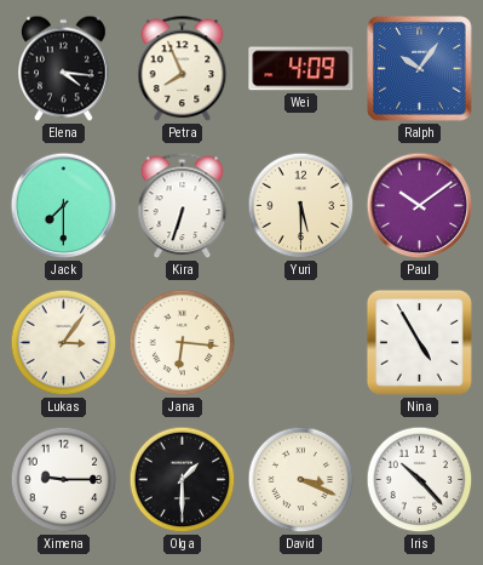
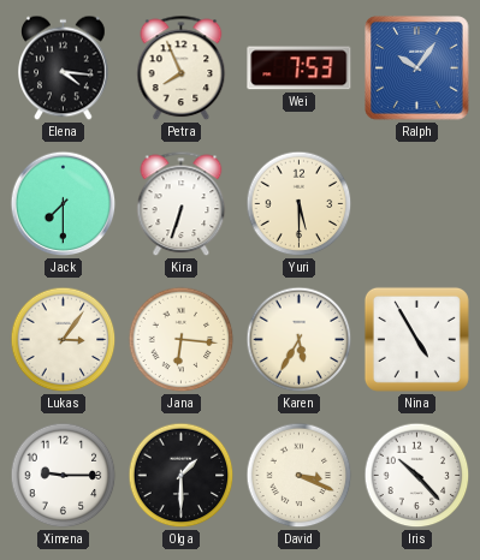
Wei: 4:09 -> 7:53
Paul: 10:09 -> none
Karen: none -> 5:35
